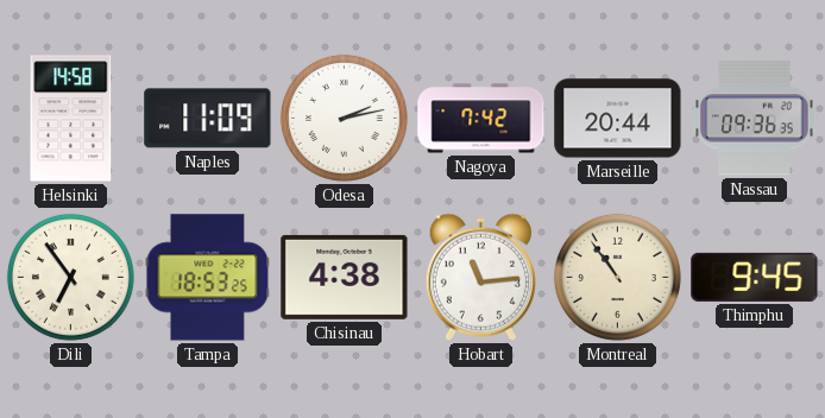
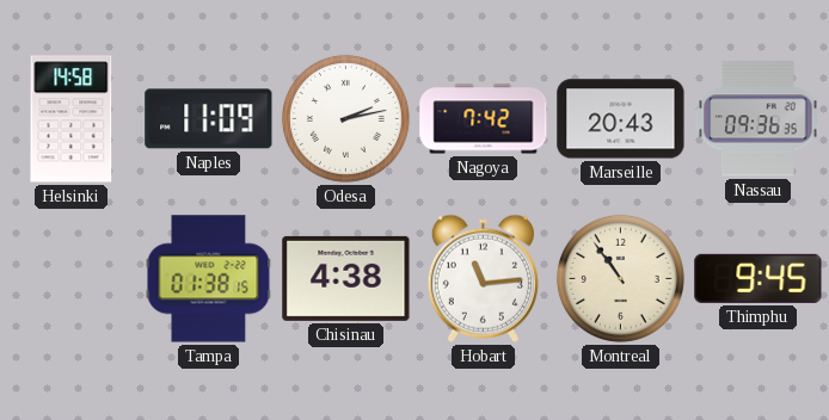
Marseille: 20:44 -> 20:43
Dili: 6:54 -> none
Tampa: 18:53 -> 01:38
